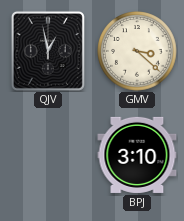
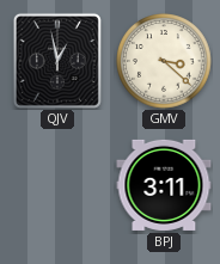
BPJ: 3:10 -> 3:11
